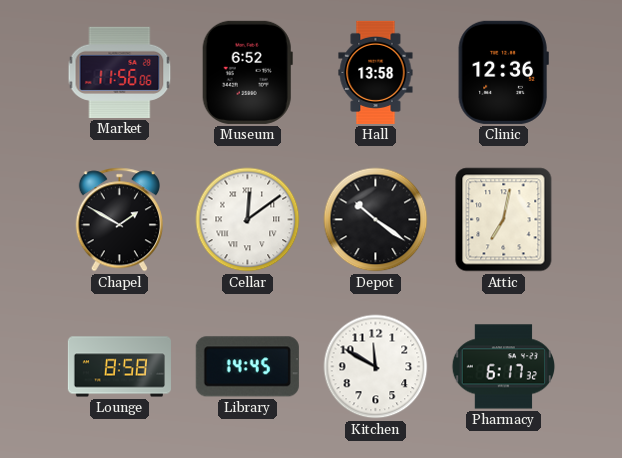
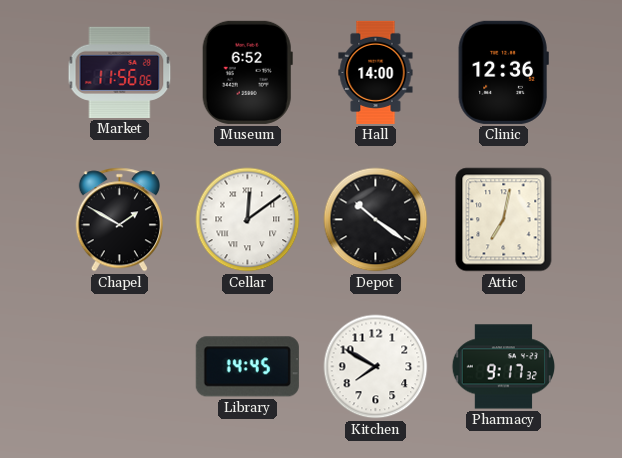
Hall: 13:58 -> 14:00
Lounge: 8:58 -> none
Kitchen: 11:50 -> 7:50
Pharmacy: 6:17 -> 9:17
